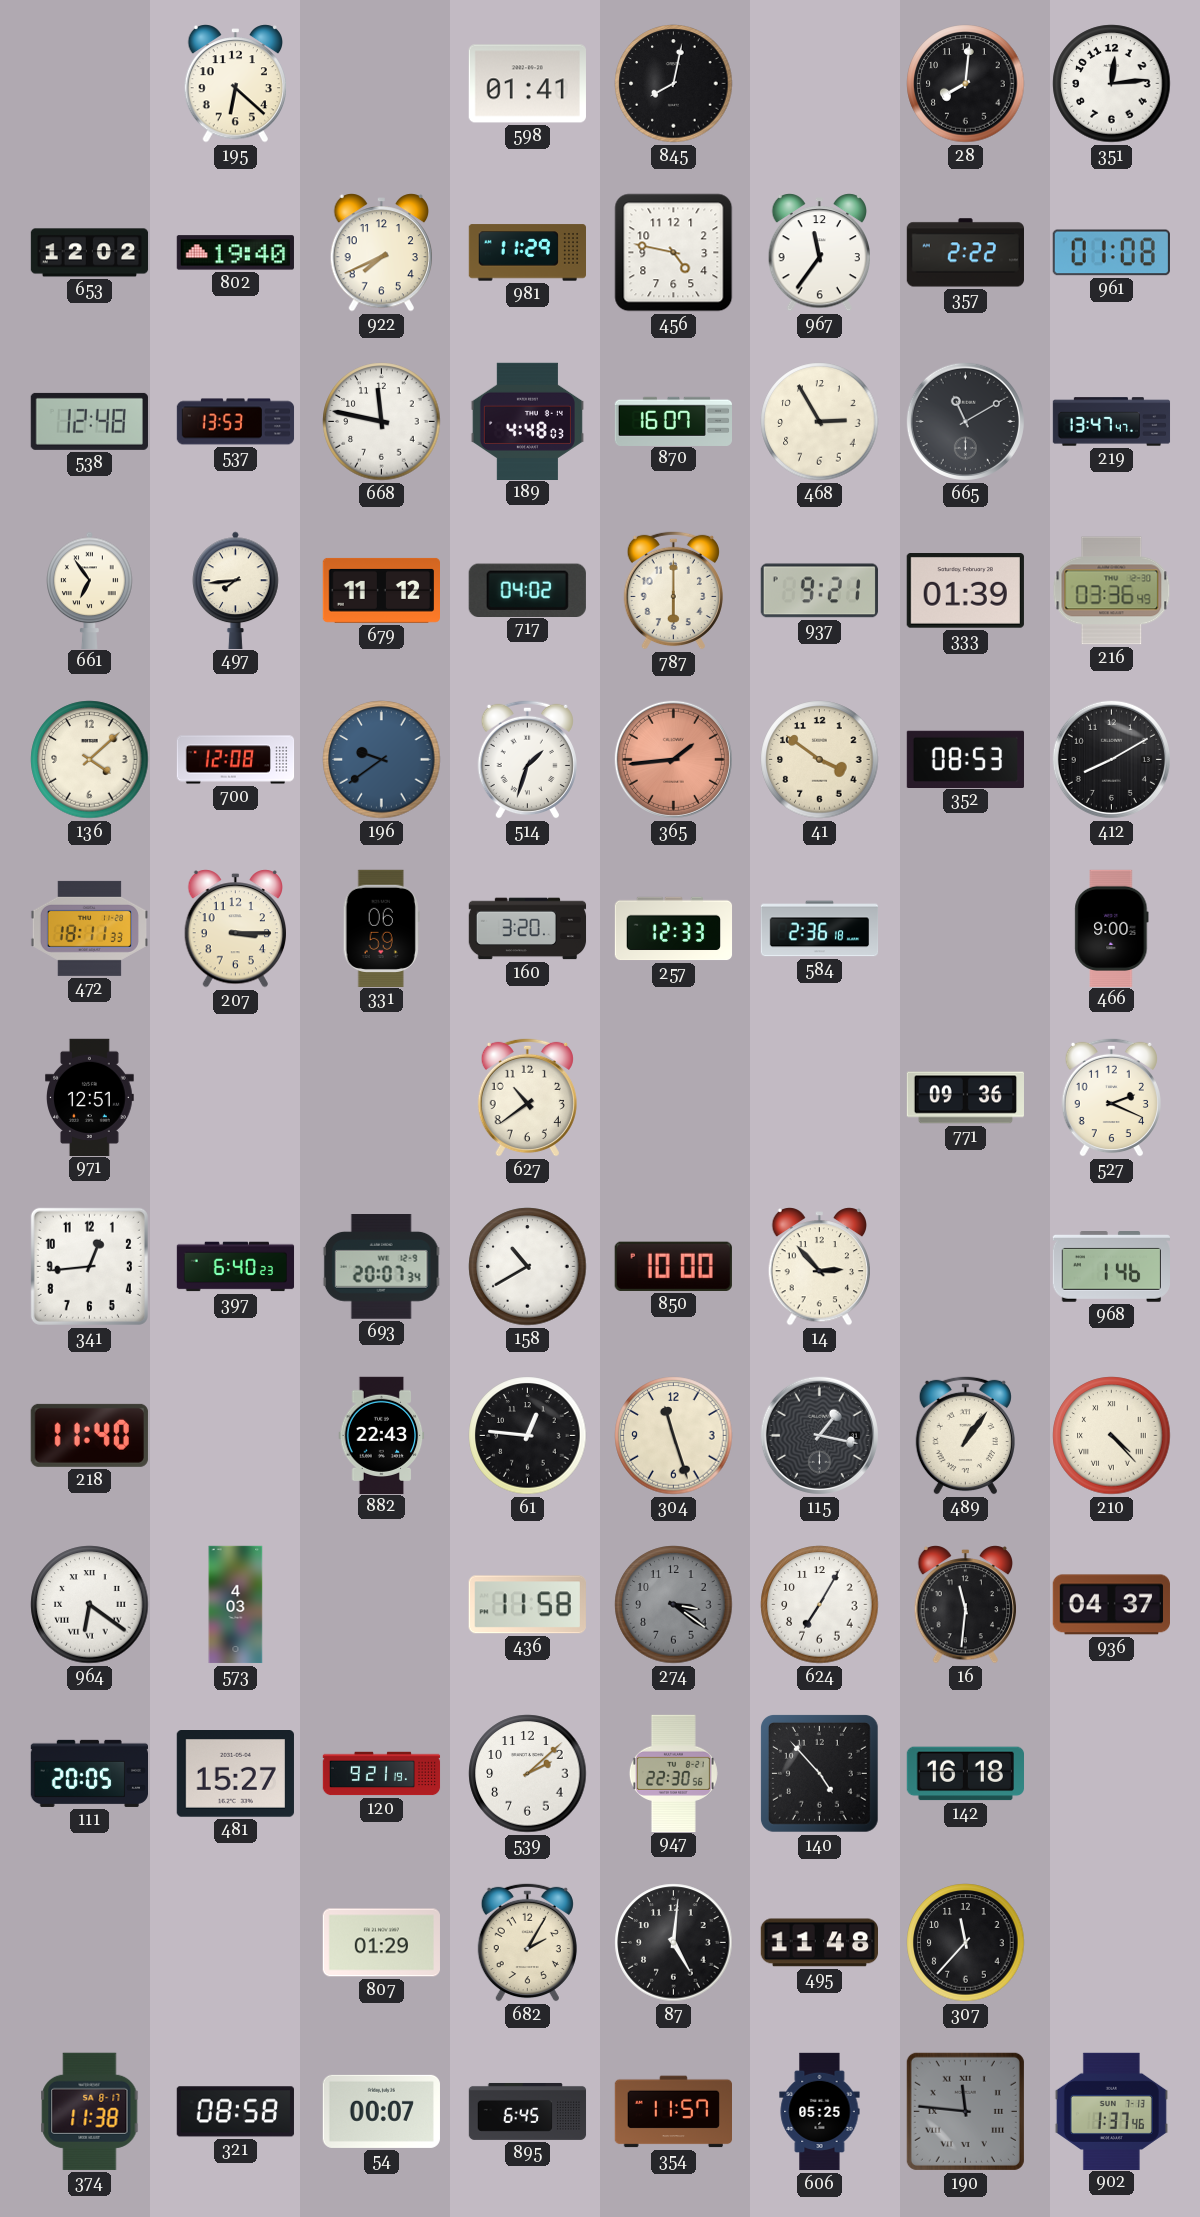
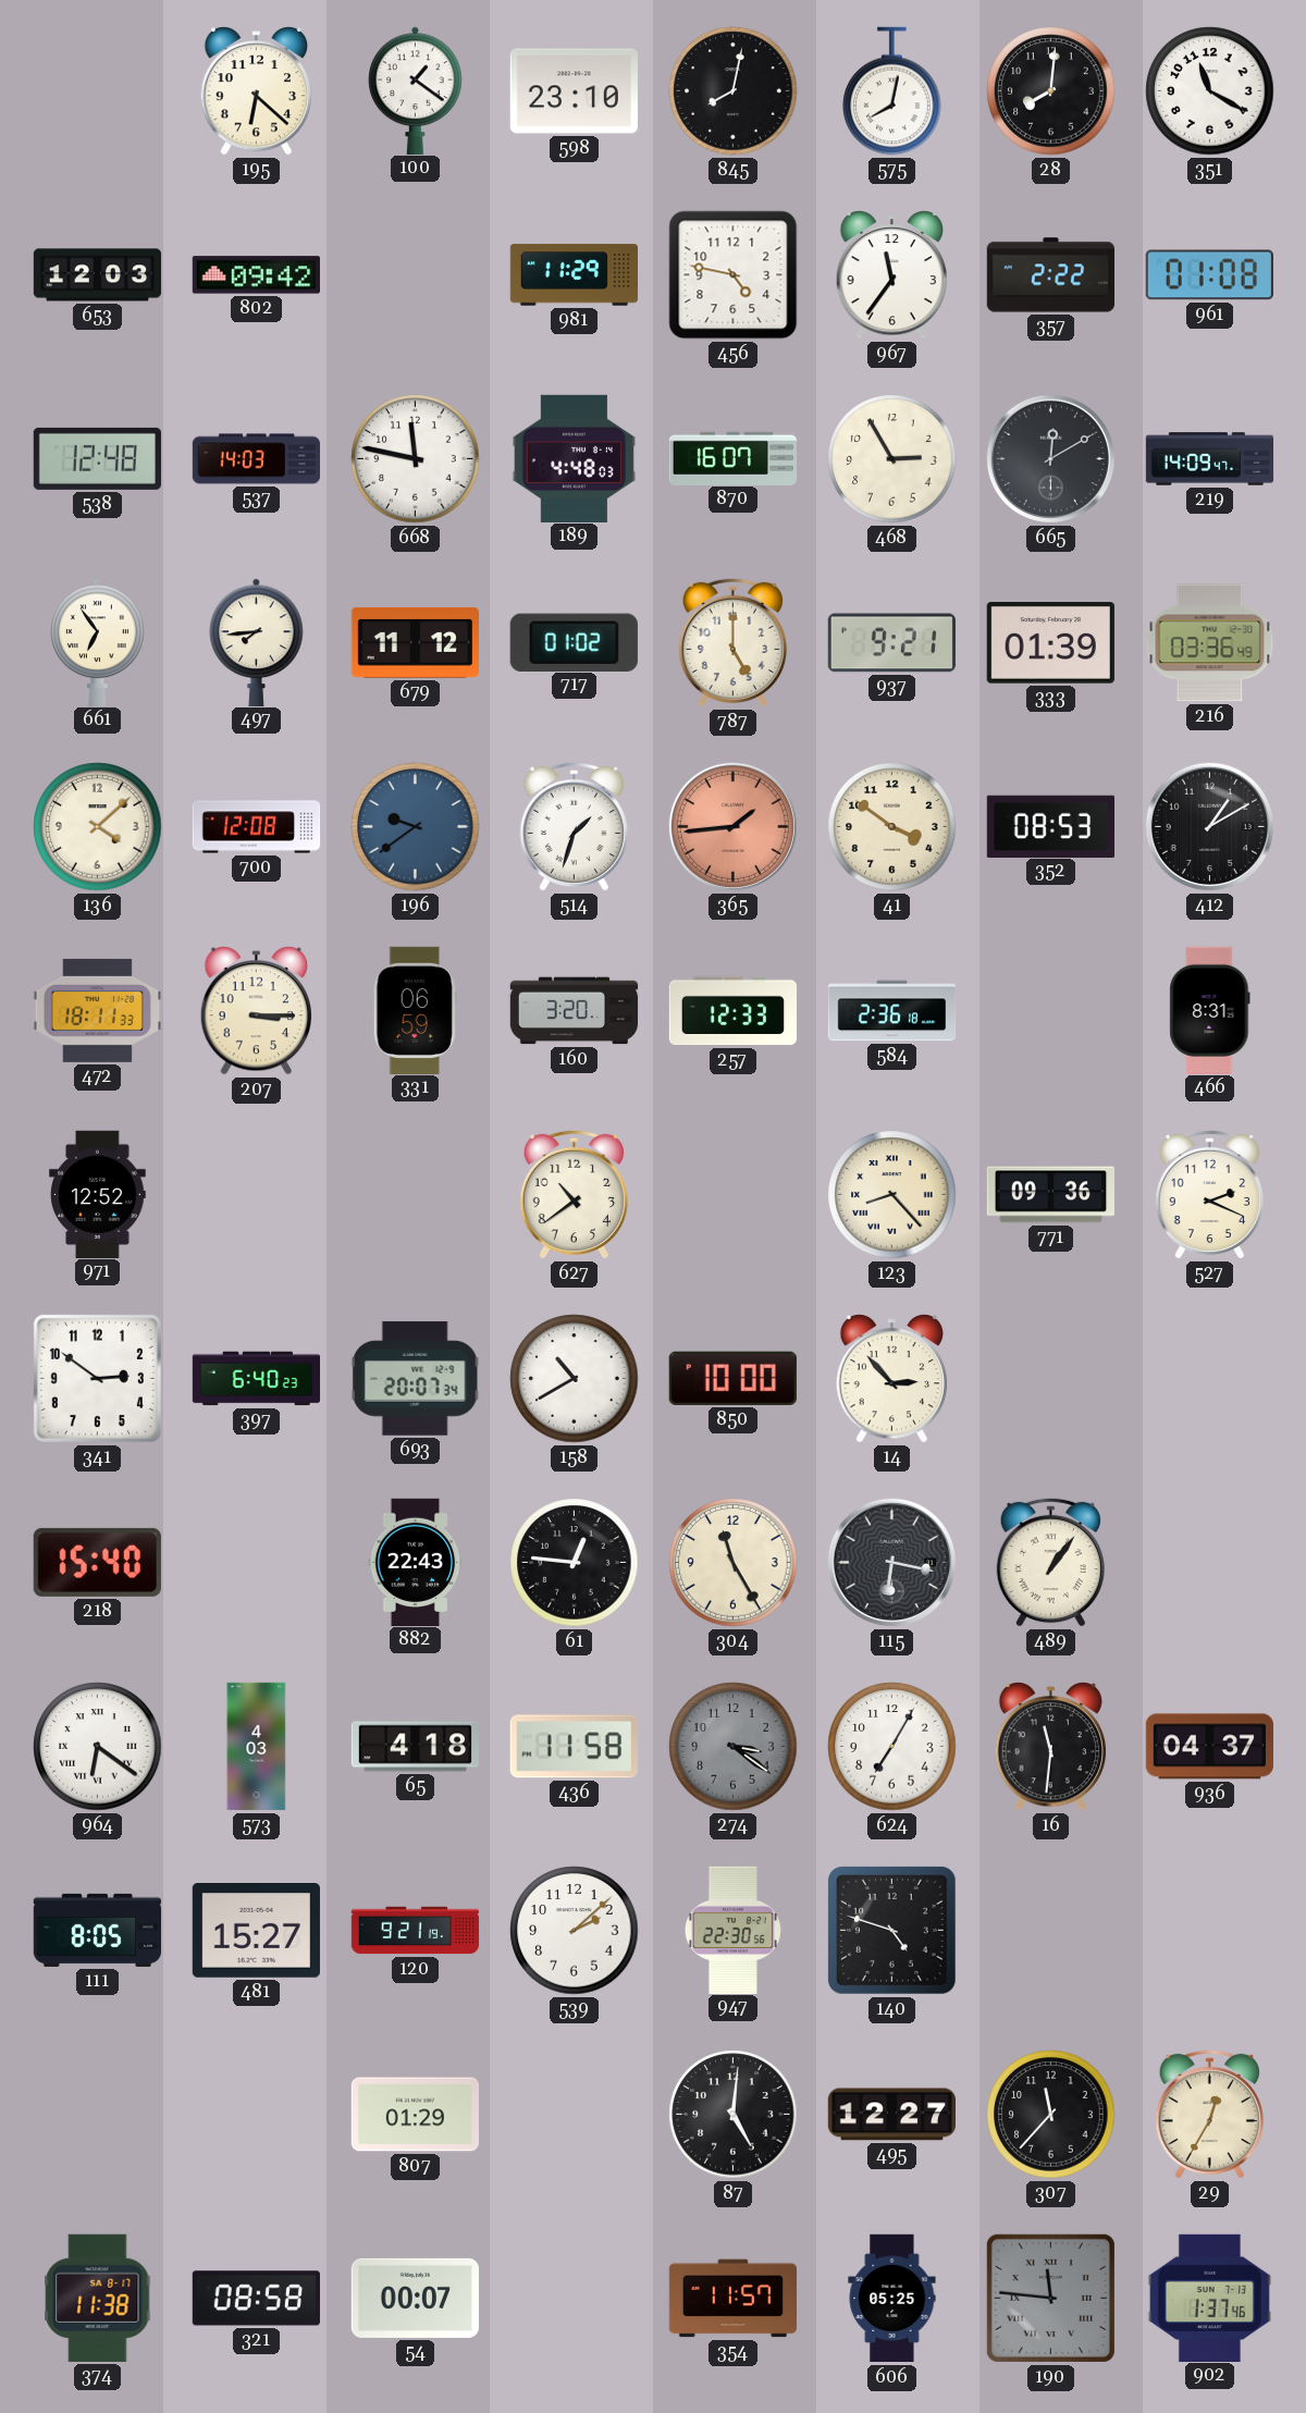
100: none -> 1:21
598: 01:41 -> 23:10
575: none -> 8:02
351: 12:14 -> 11:20
653: 12:02 -> 12:03
802: 19:40 -> 09:42
922: 7:41 -> none
537: 13:53 -> 14:03
665: 11:10 -> 12:10
219: 13:47 -> 14:09
717: 04:02 -> 01:02
787: 6:00 -> 5:00
412: 8:10 -> 1:10
466: 9:00 -> 8:31
971: 12:51 -> 12:52
123: none -> 8:23
341: 12:44 -> 2:51
968: 1:46 -> none
218: 11:40 -> 15:40
304: 11:27 -> 11:25
115: 1:17 -> 6:17
210: 4:23 -> none
65: none -> 4:18
111: 20:05 -> 8:05
140: 4:53 -> 4:48
142: 16:18 -> none
682: 2:05 -> none
495: 11:48 -> 12:27
29: none -> 12:35
895: 6:45 -> none
